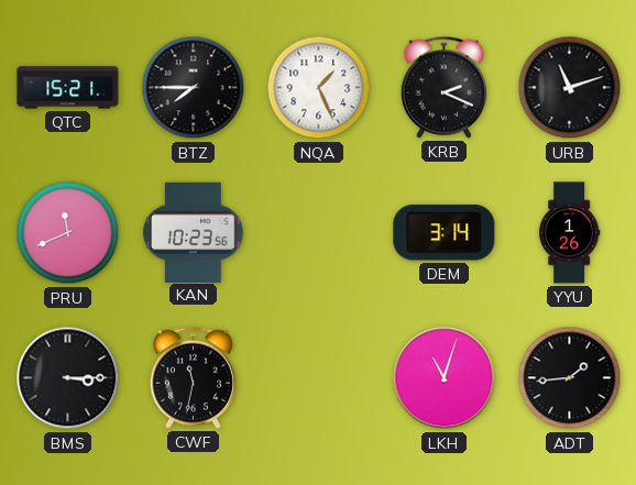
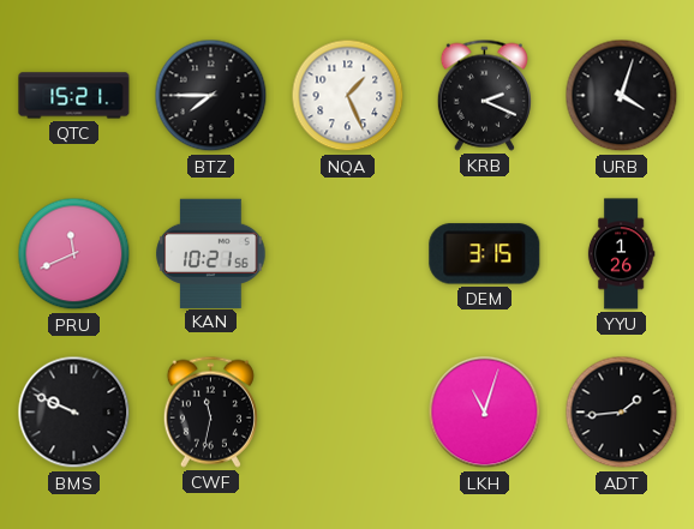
URB: 11:12 -> 4:03
KAN: 10:23 -> 10:21
DEM: 3:14 -> 3:15
BMS: 3:15 -> 9:49
